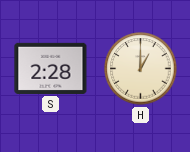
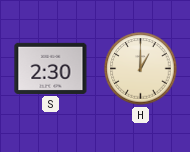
S: 2:28 -> 2:30
